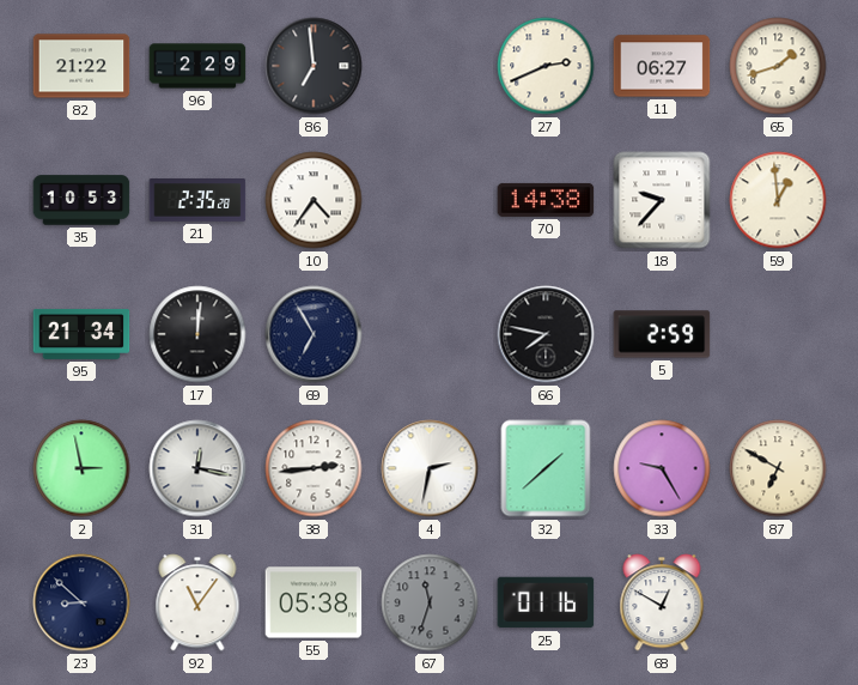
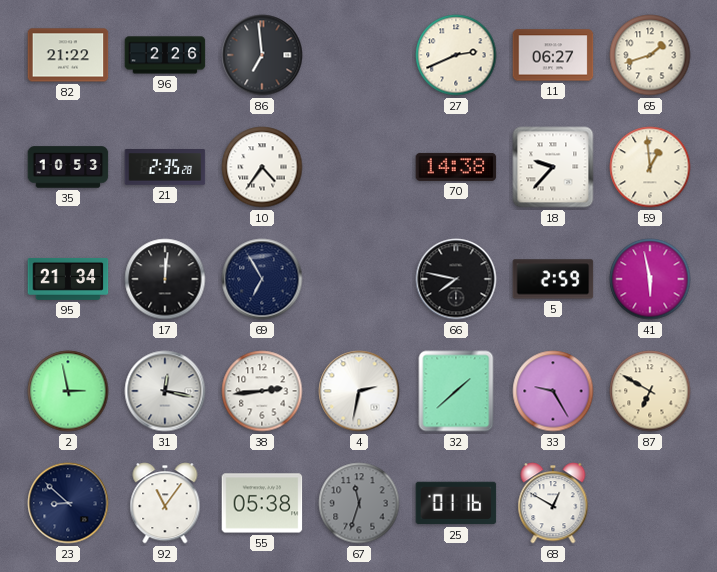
96: 2:29 -> 2:26
41: none -> 5:58
